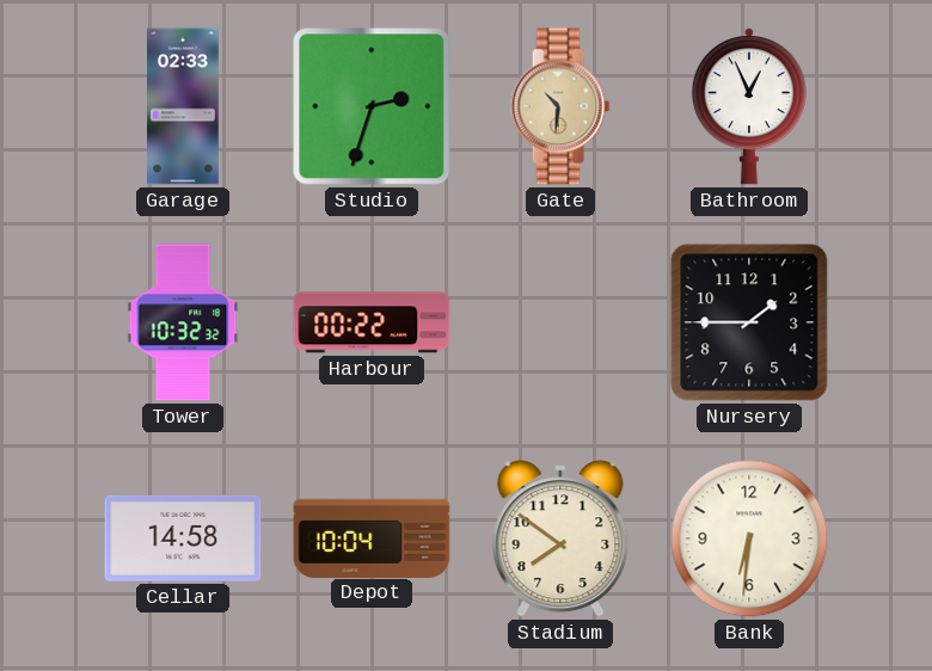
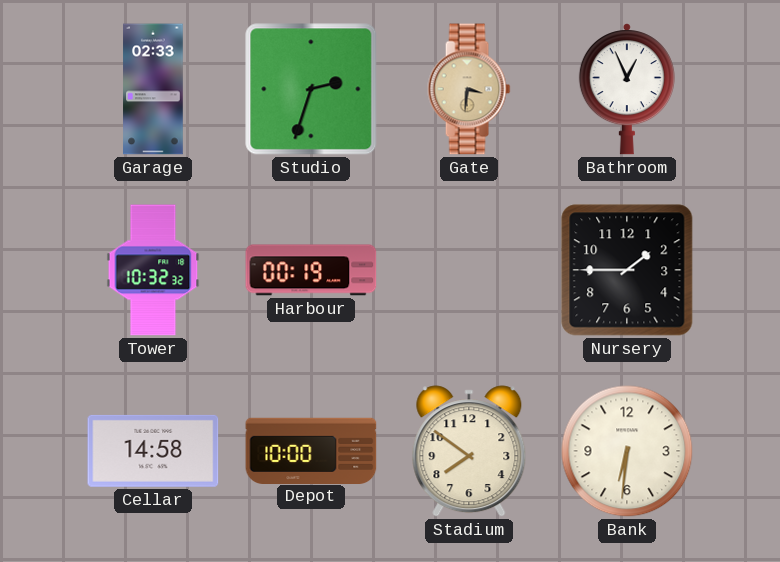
Gate: 10:31 -> 3:31
Harbour: 00:22 -> 00:19
Depot: 10:04 -> 10:00
